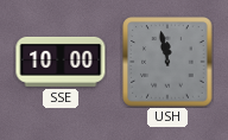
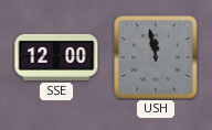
SSE: 10:00 -> 12:00
